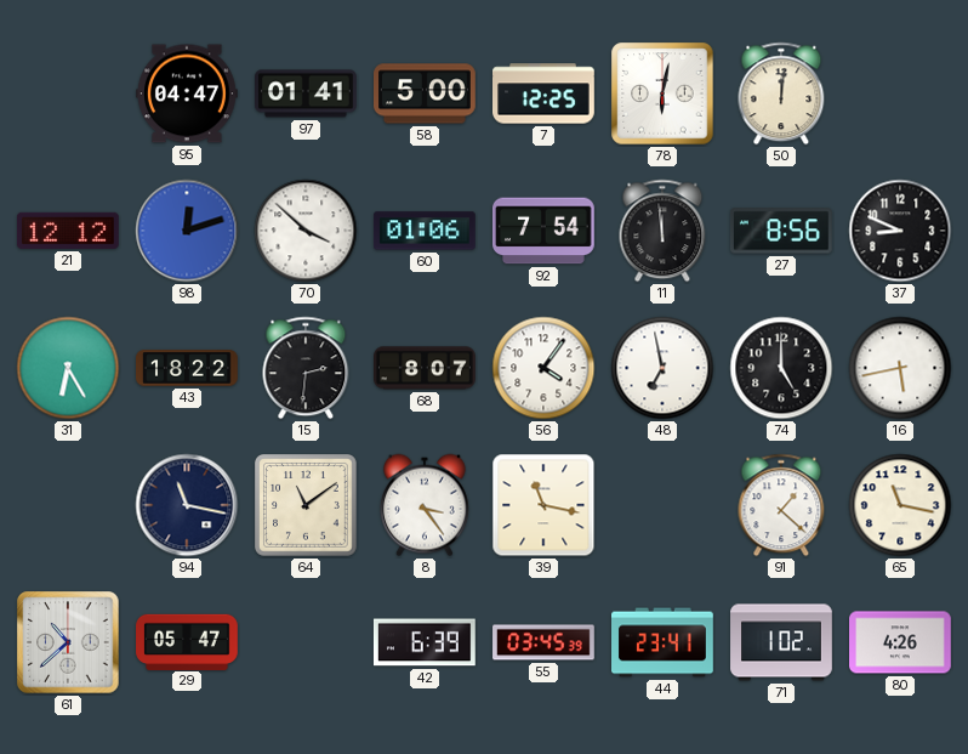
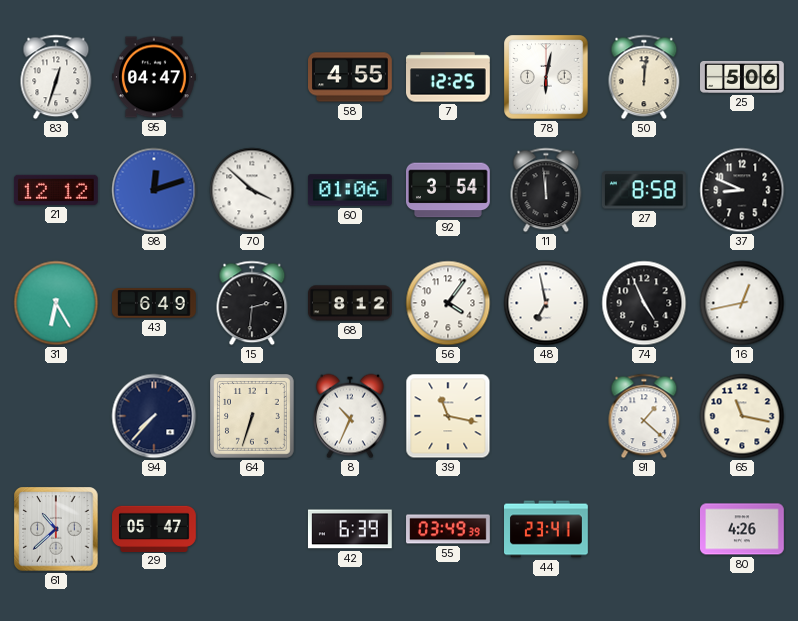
83: none -> 12:33
97: 01:41 -> none
58: 5:00 -> 4:55
25: none -> 5:06
92: 7:54 -> 3:54
27: 8:56 -> 8:58
43: 18:22 -> 6:49
68: 8:07 -> 8:12
74: 5:00 -> 4:56
16: 5:43 -> 12:43
94: 11:17 -> 7:37
64: 11:09 -> 6:33
8: 3:24 -> 10:34
55: 03:45 -> 03:49
71: 1:02 -> none
